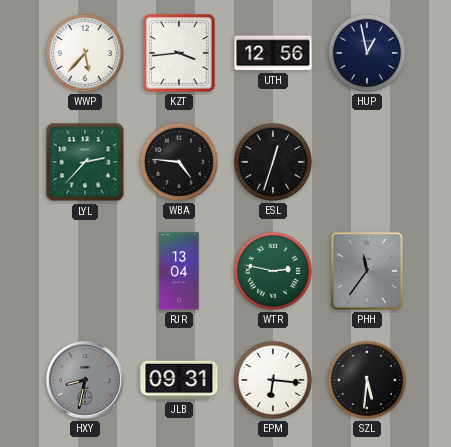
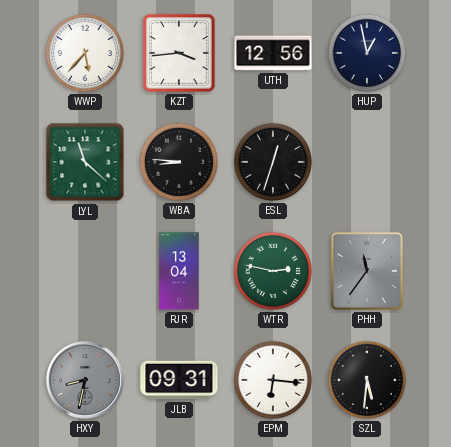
LYL: 2:37 -> 11:22
WBA: 4:46 -> 8:46
